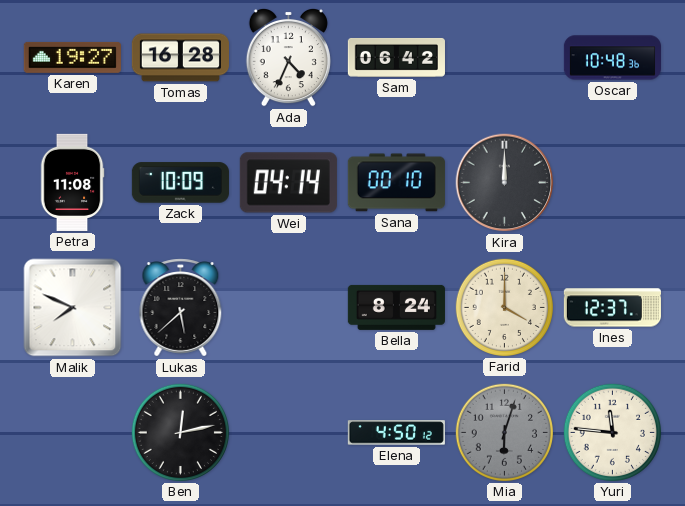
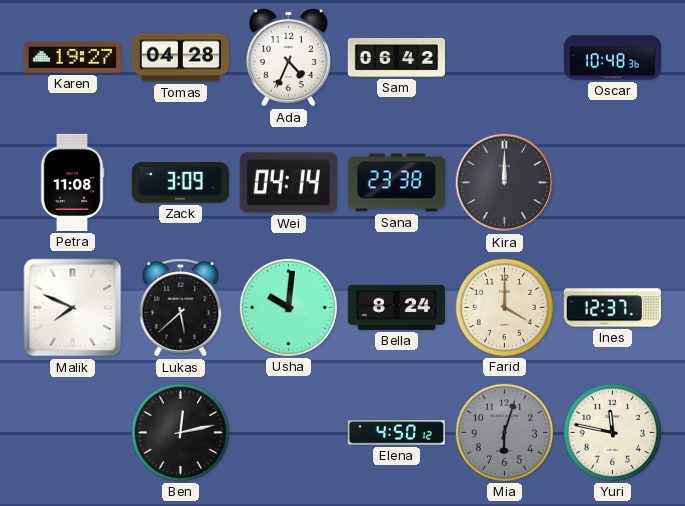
Tomas: 16:28 -> 04:28
Zack: 10:09 -> 3:09
Sana: 00:10 -> 23:38
Usha: none -> 10:01
Yuri: 11:46 -> 11:47
